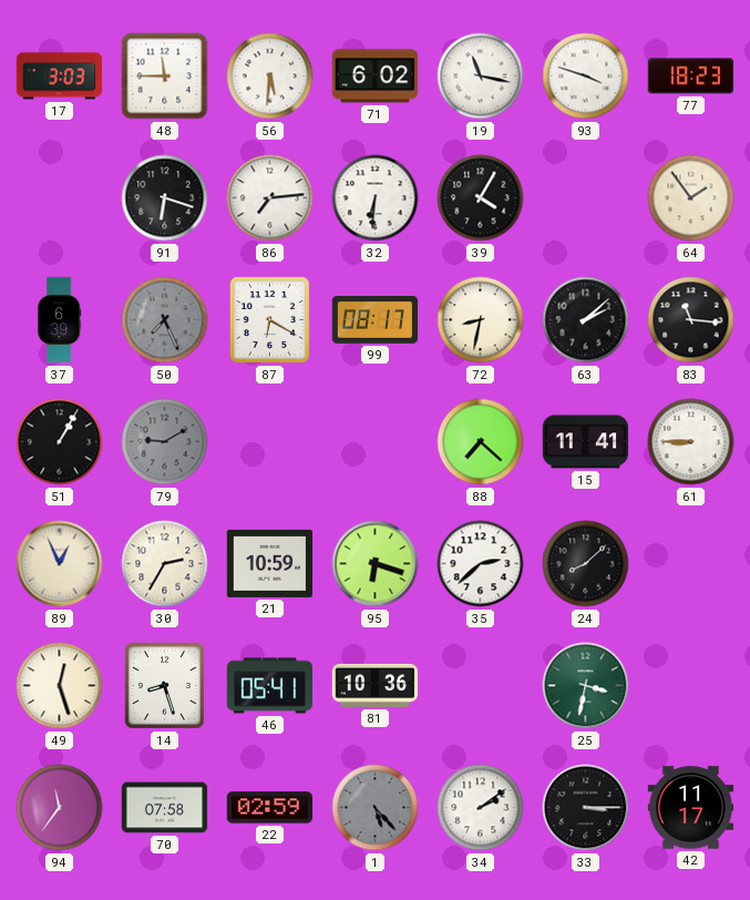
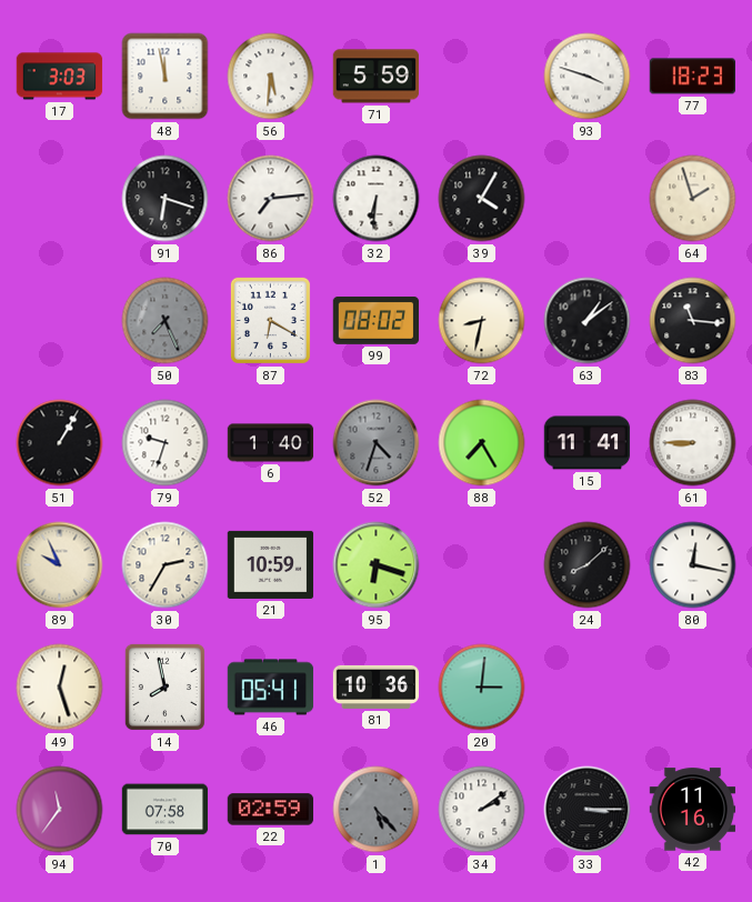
48: 11:45 -> 11:58
71: 6:02 -> 5:59
19: 11:17 -> none
64: 1:54 -> 1:57
37: 6:39 -> none
99: 08:17 -> 08:02
63: 2:08 -> 1:09
79: 9:10 -> 9:33
79 dial: grey -> white
6: none -> 1:40
52: none -> 4:33
88: 7:22 -> 7:25
89: 12:56 -> 9:56
35: 2:38 -> none
80: none -> 12:17
14: 8:27 -> 7:58
20: none -> 3:01
25: 3:32 -> none
42: 11:17 -> 11:16
